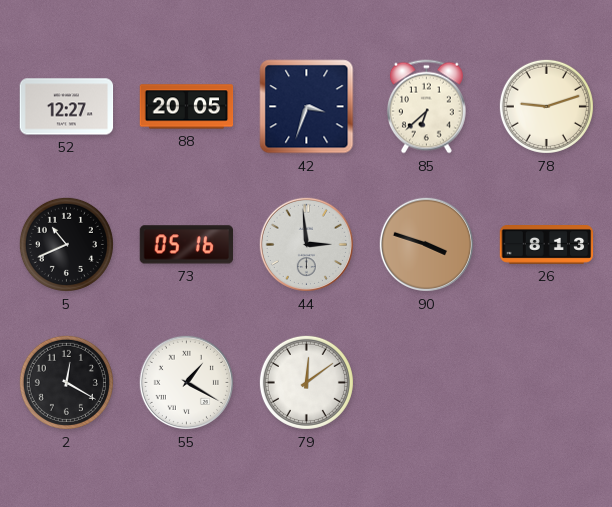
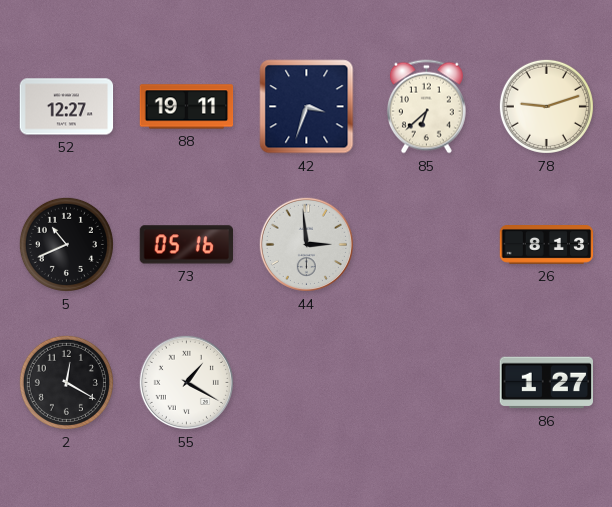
88: 20:05 -> 19:11
90: 3:48 -> none
79: 12:09 -> none
86: none -> 1:27
